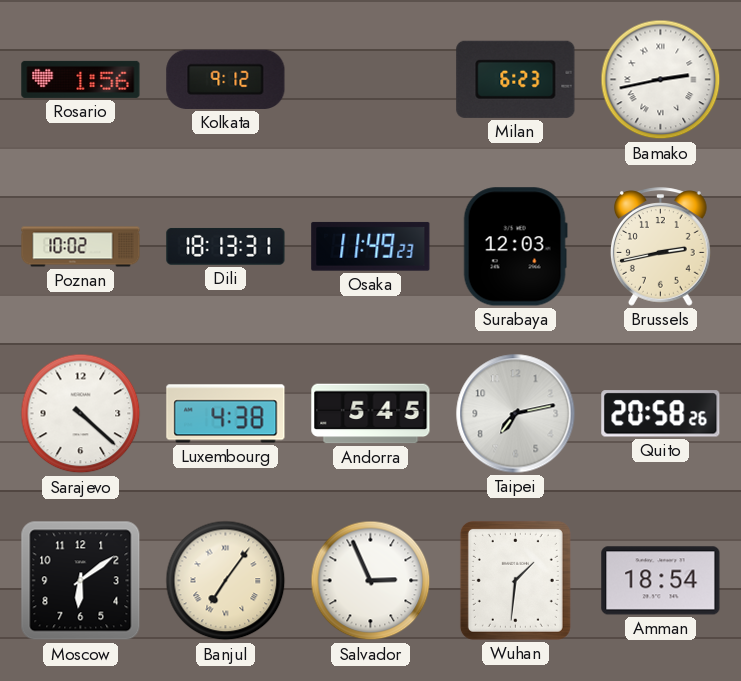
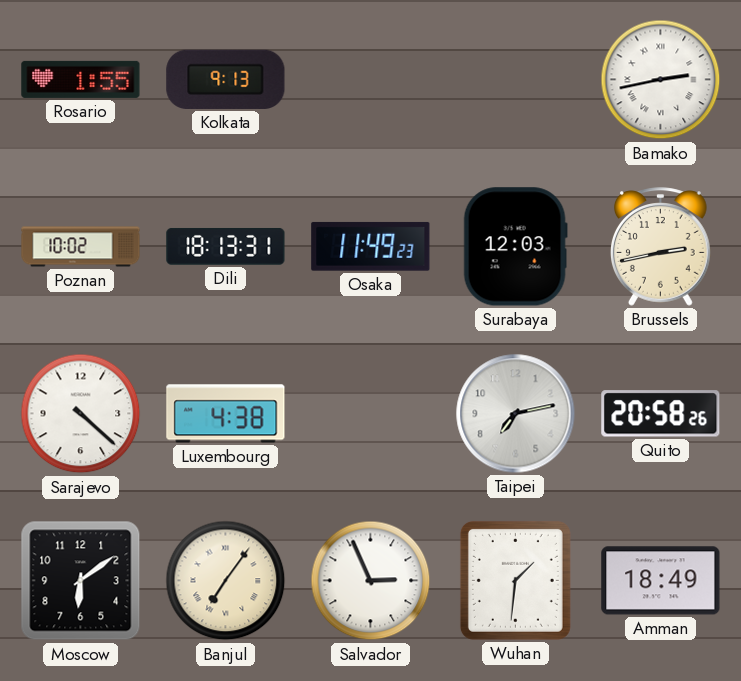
Rosario: 1:56 -> 1:55
Kolkata: 9:12 -> 9:13
Milan: 6:23 -> none
Andorra: 5:45 -> none
Amman: 18:54 -> 18:49
